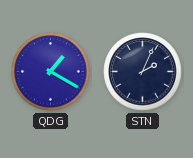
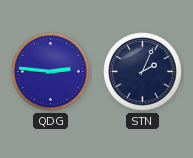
QDG: 1:20 -> 2:46
